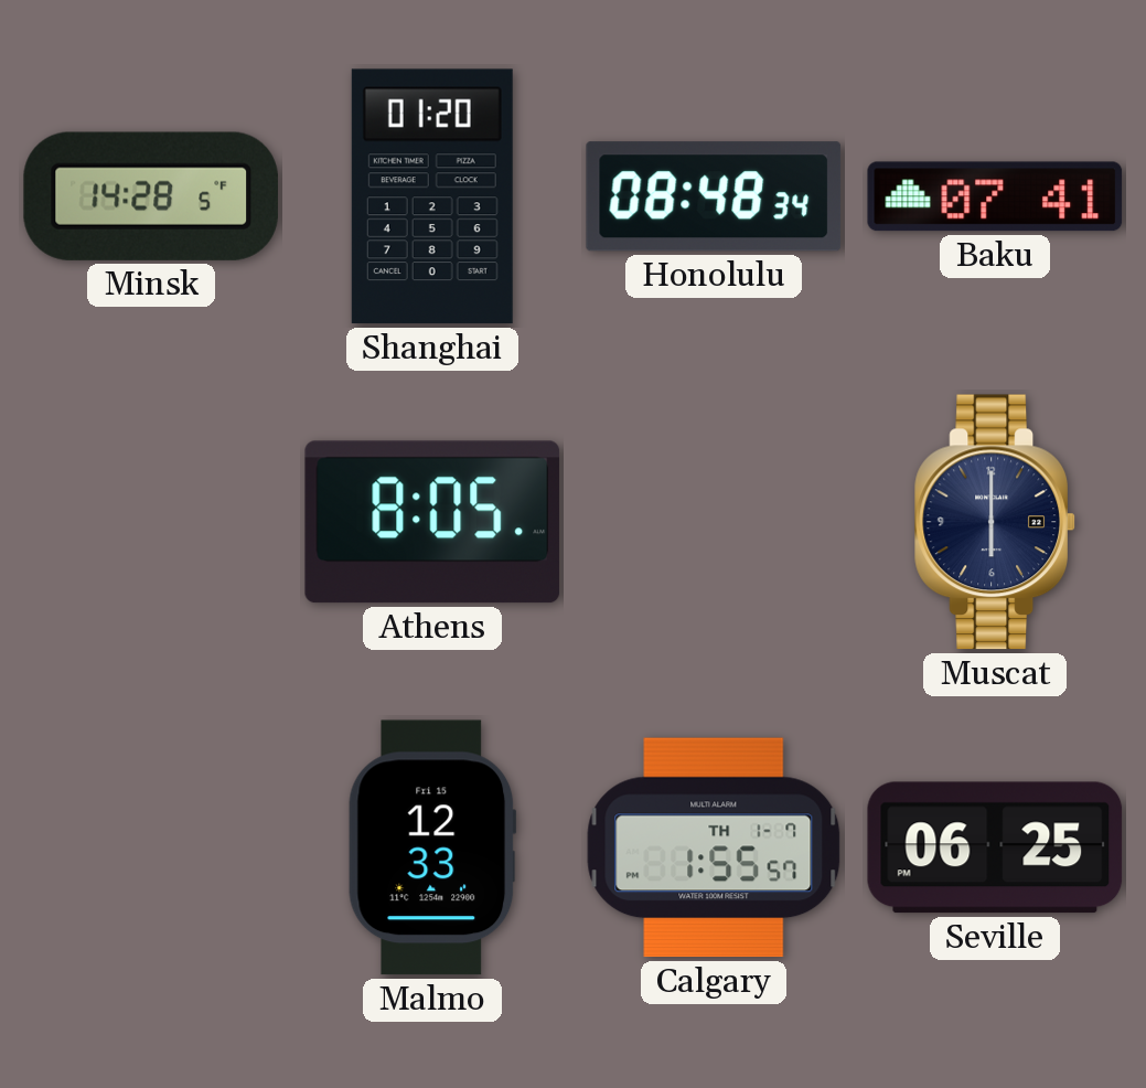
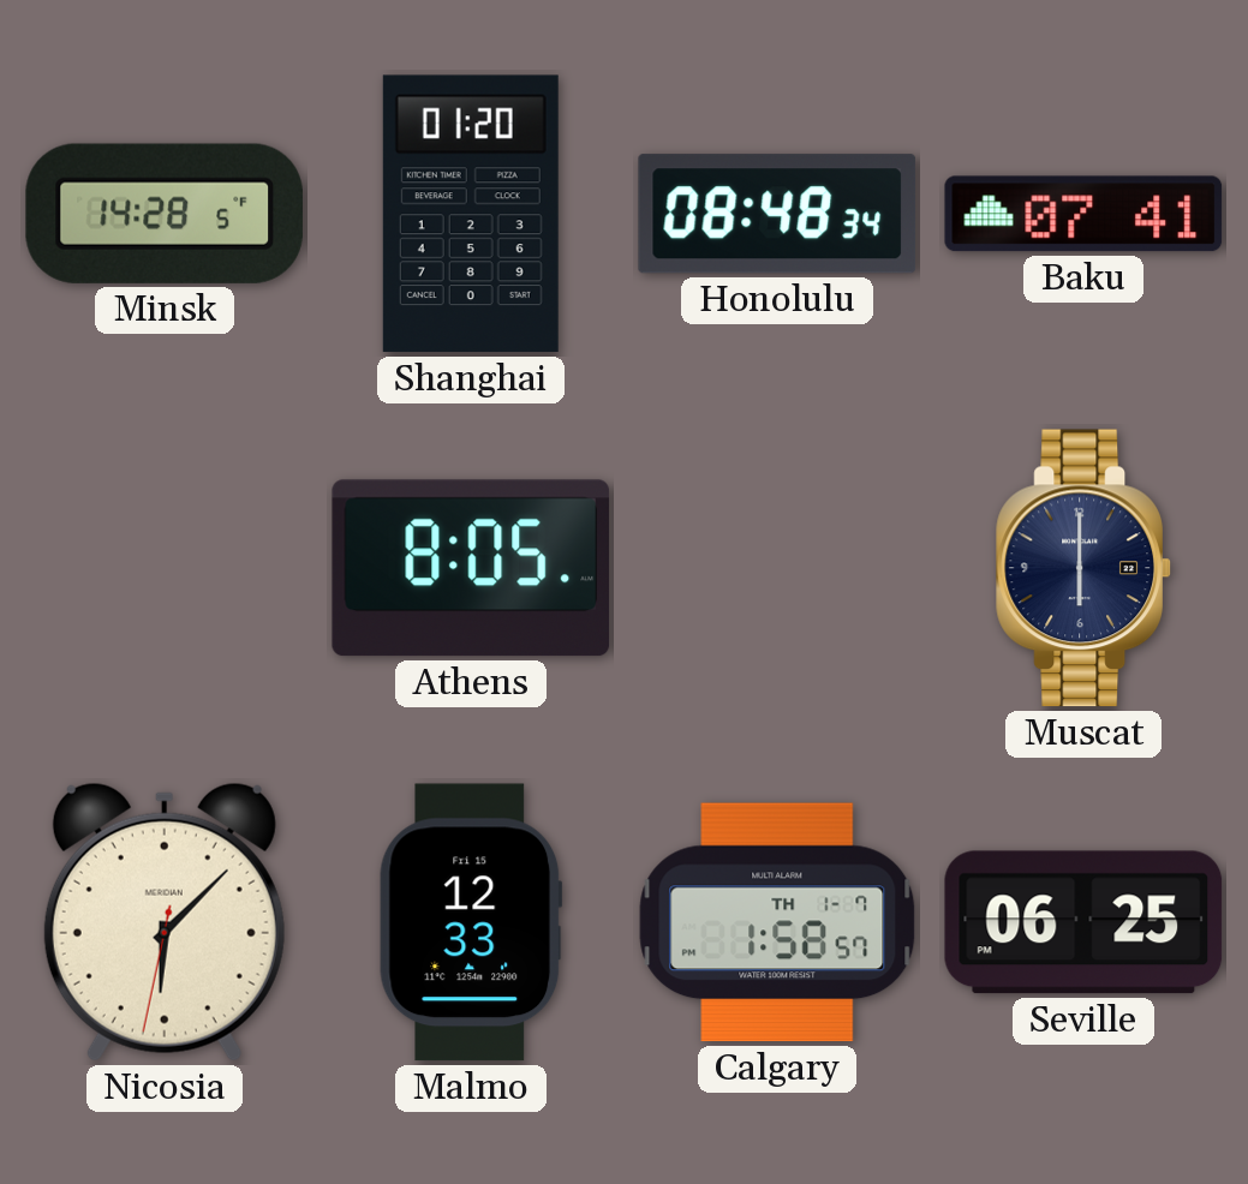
Nicosia: none -> 6:07
Calgary: 1:55 -> 1:58
